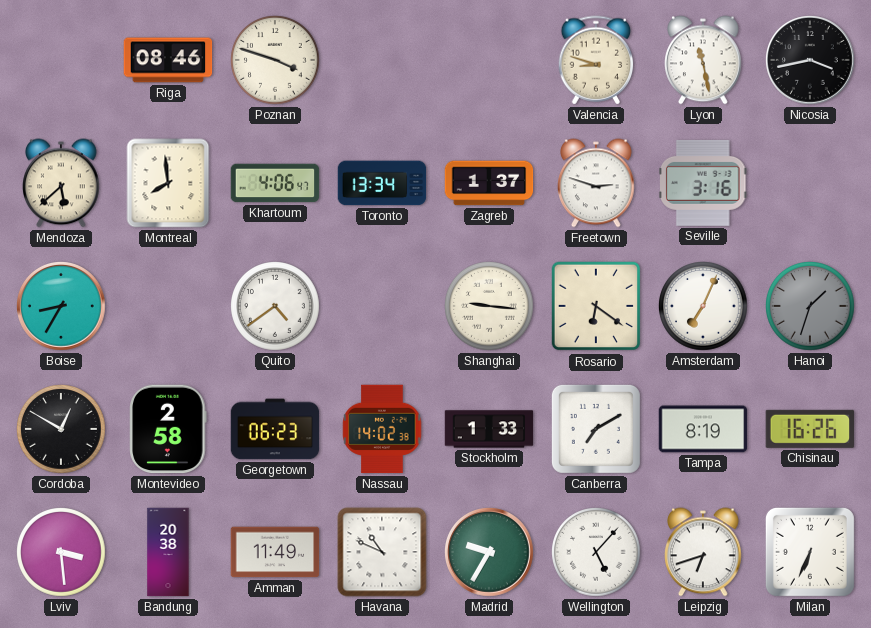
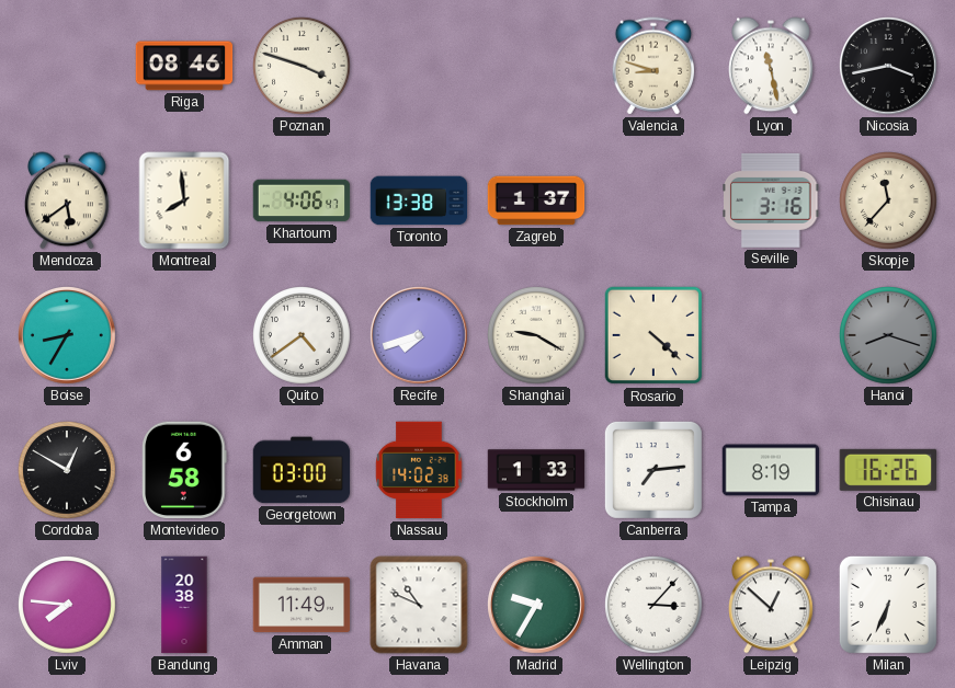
Mendoza: 5:38 -> 5:39
Toronto: 13:34 -> 13:38
Freetown: 2:48 -> none
Skopje: none -> 11:37
Recife: none -> 7:42
Shanghai: 9:16 -> 9:20
Rosario: 6:21 -> 4:22
Amsterdam: 7:04 -> none
Hanoi: 1:33 -> 8:18
Montevideo: 2:58 -> 6:58
Georgetown: 06:23 -> 03:00
Canberra: 7:10 -> 7:14
Lviv: 3:29 -> 7:46
Wellington: 5:07 -> 3:07
Leipzig: 6:42 -> 12:52
